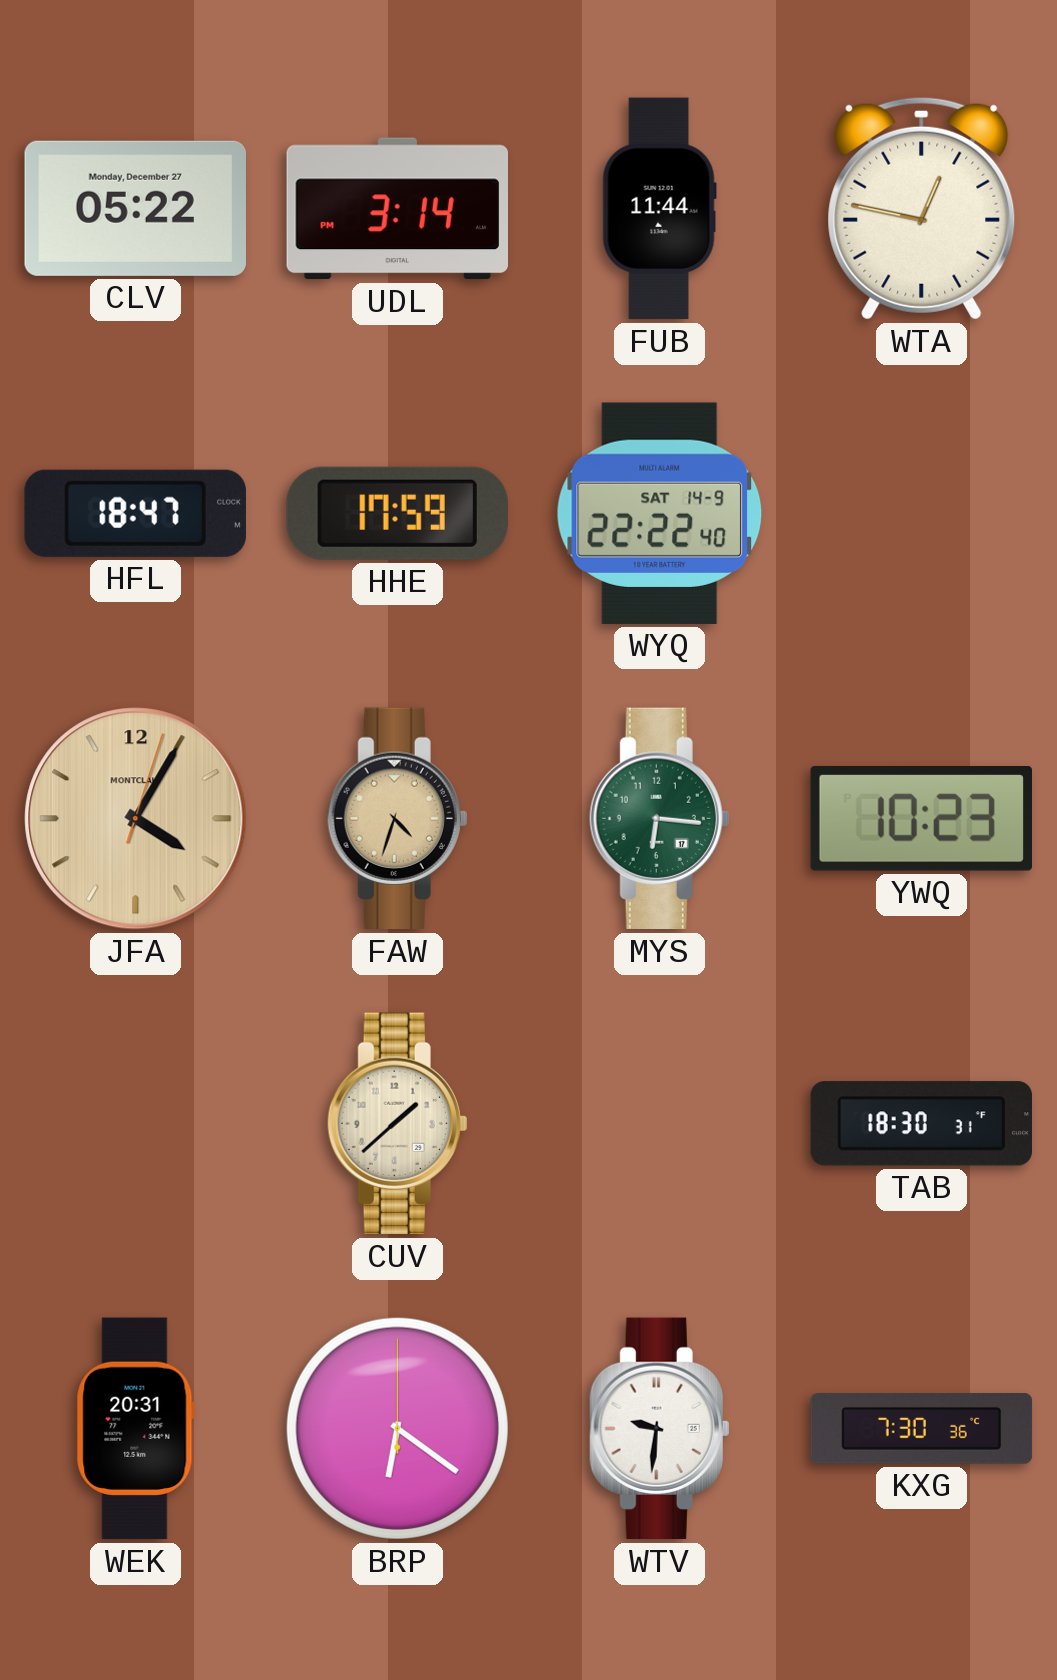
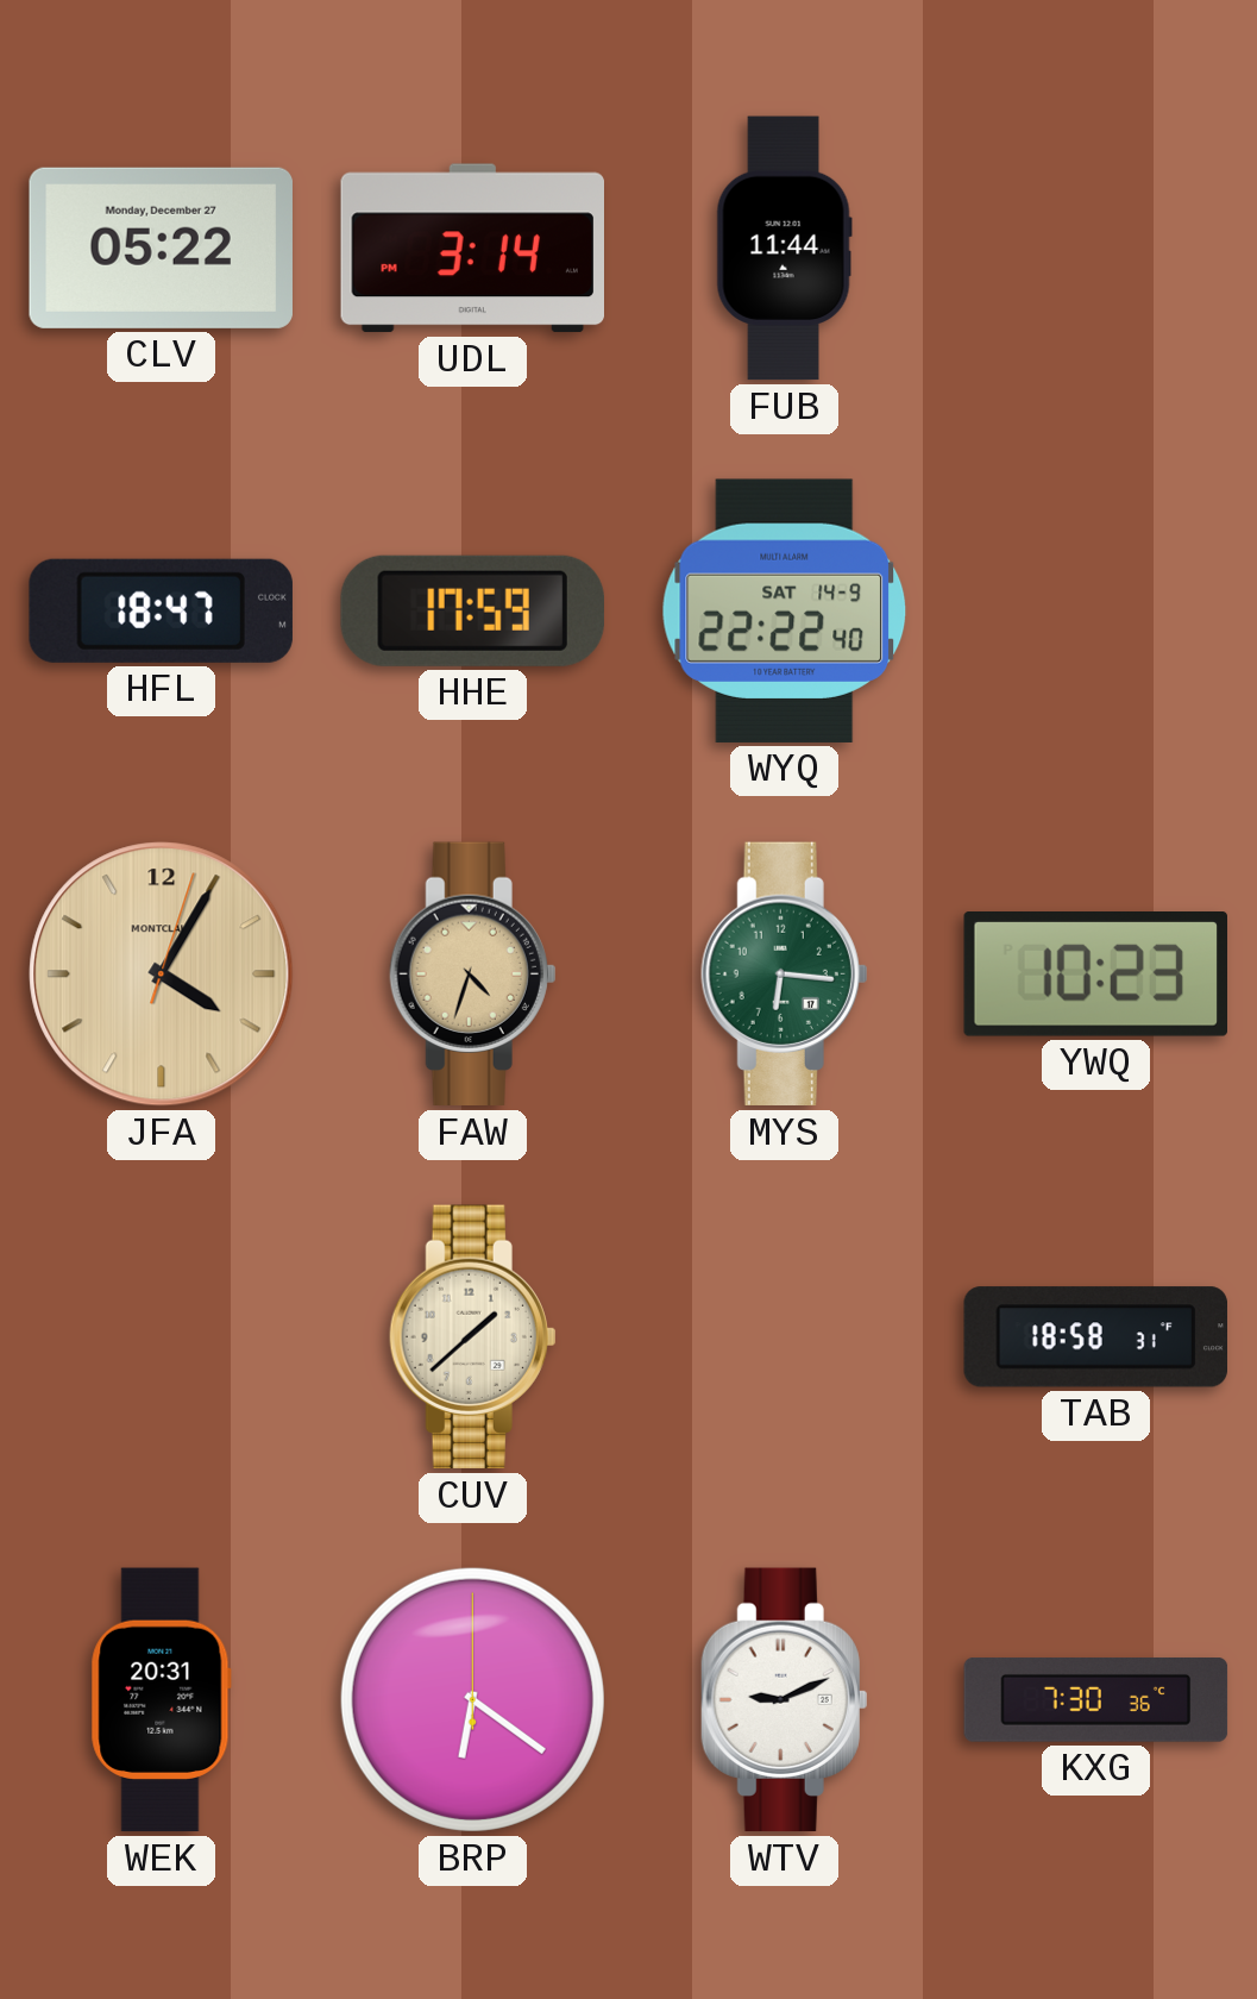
WTA: 12:47 -> none
TAB: 18:30 -> 18:58
WTV: 9:31 -> 9:11
